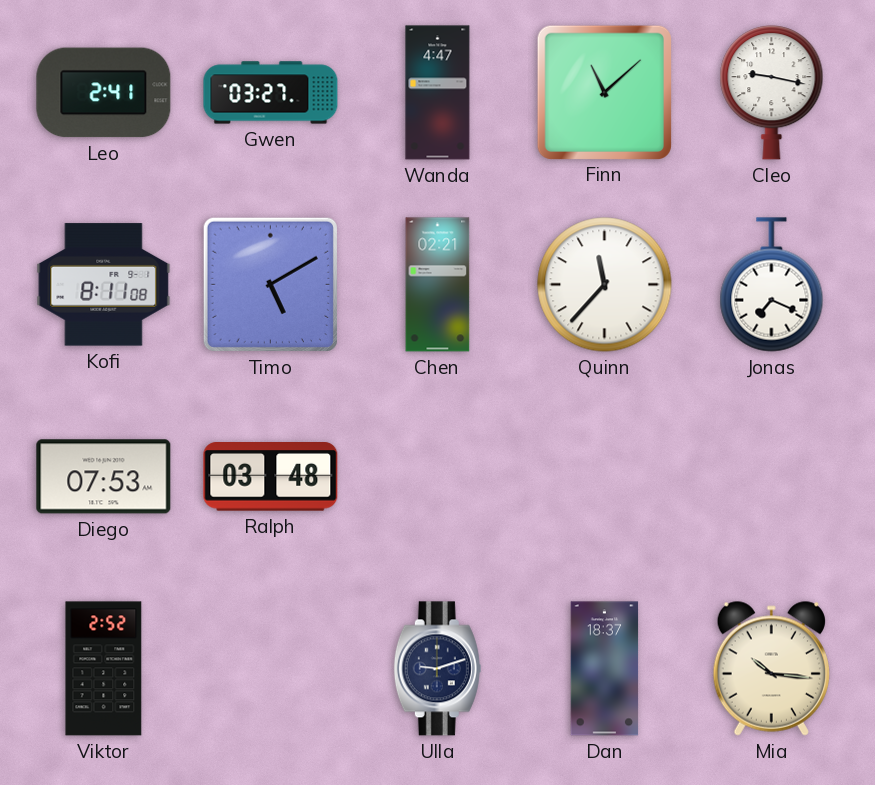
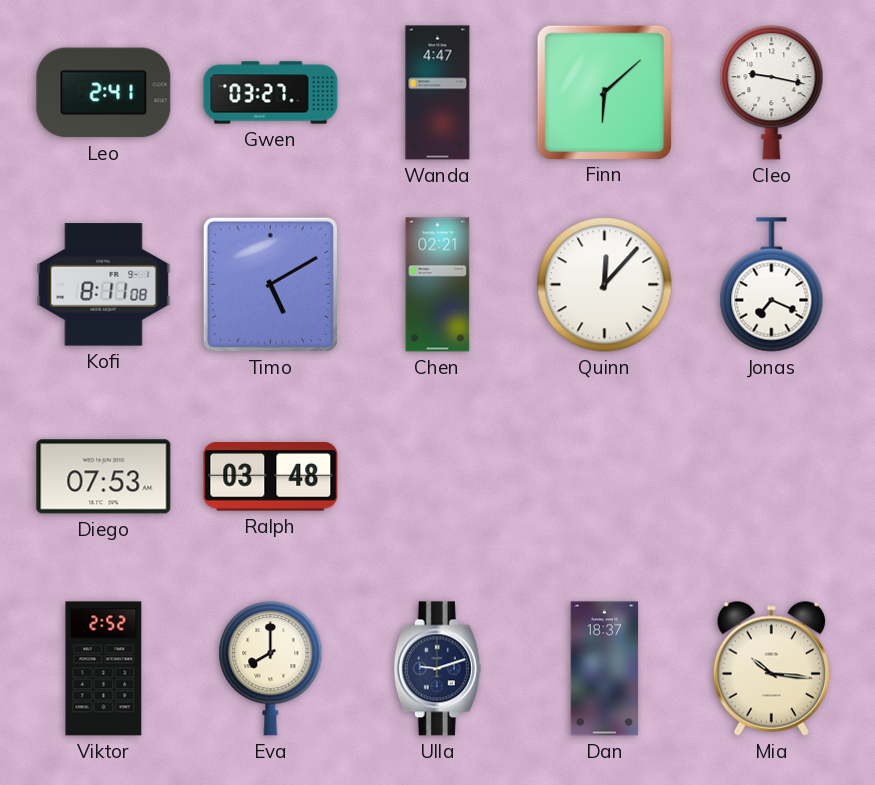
Finn: 11:08 -> 6:08
Quinn: 11:37 -> 12:07
Eva: none -> 8:00
